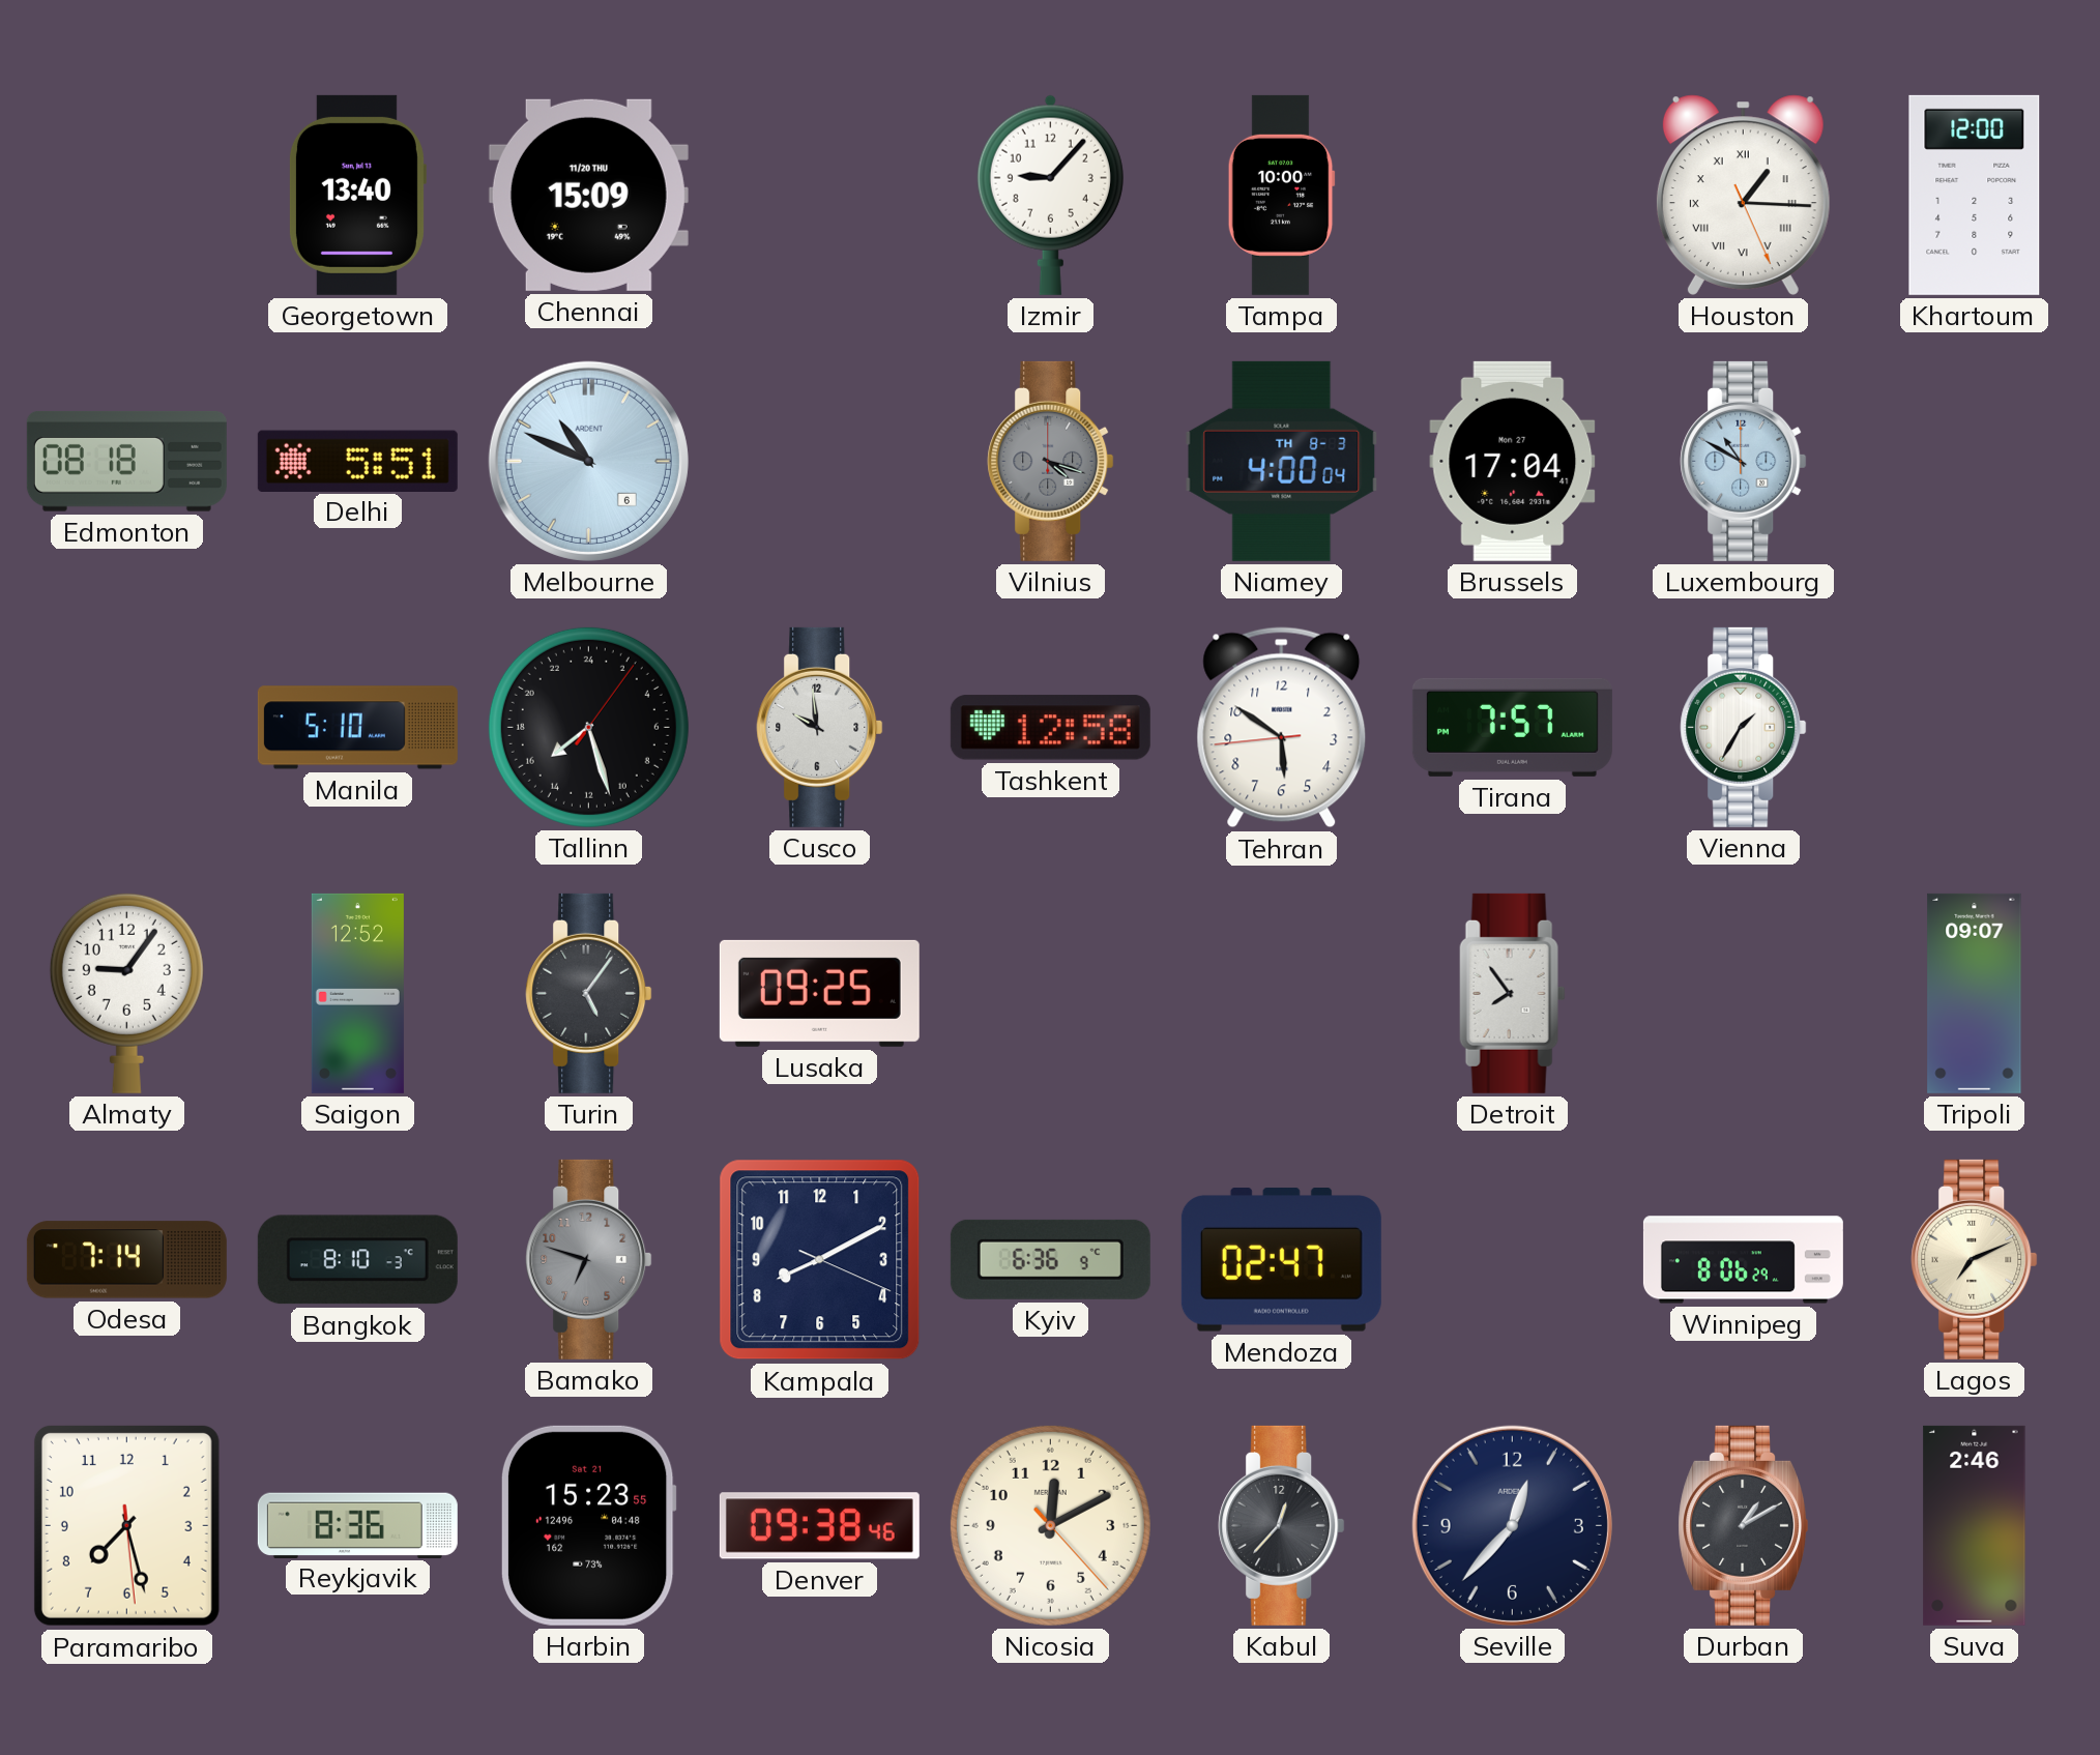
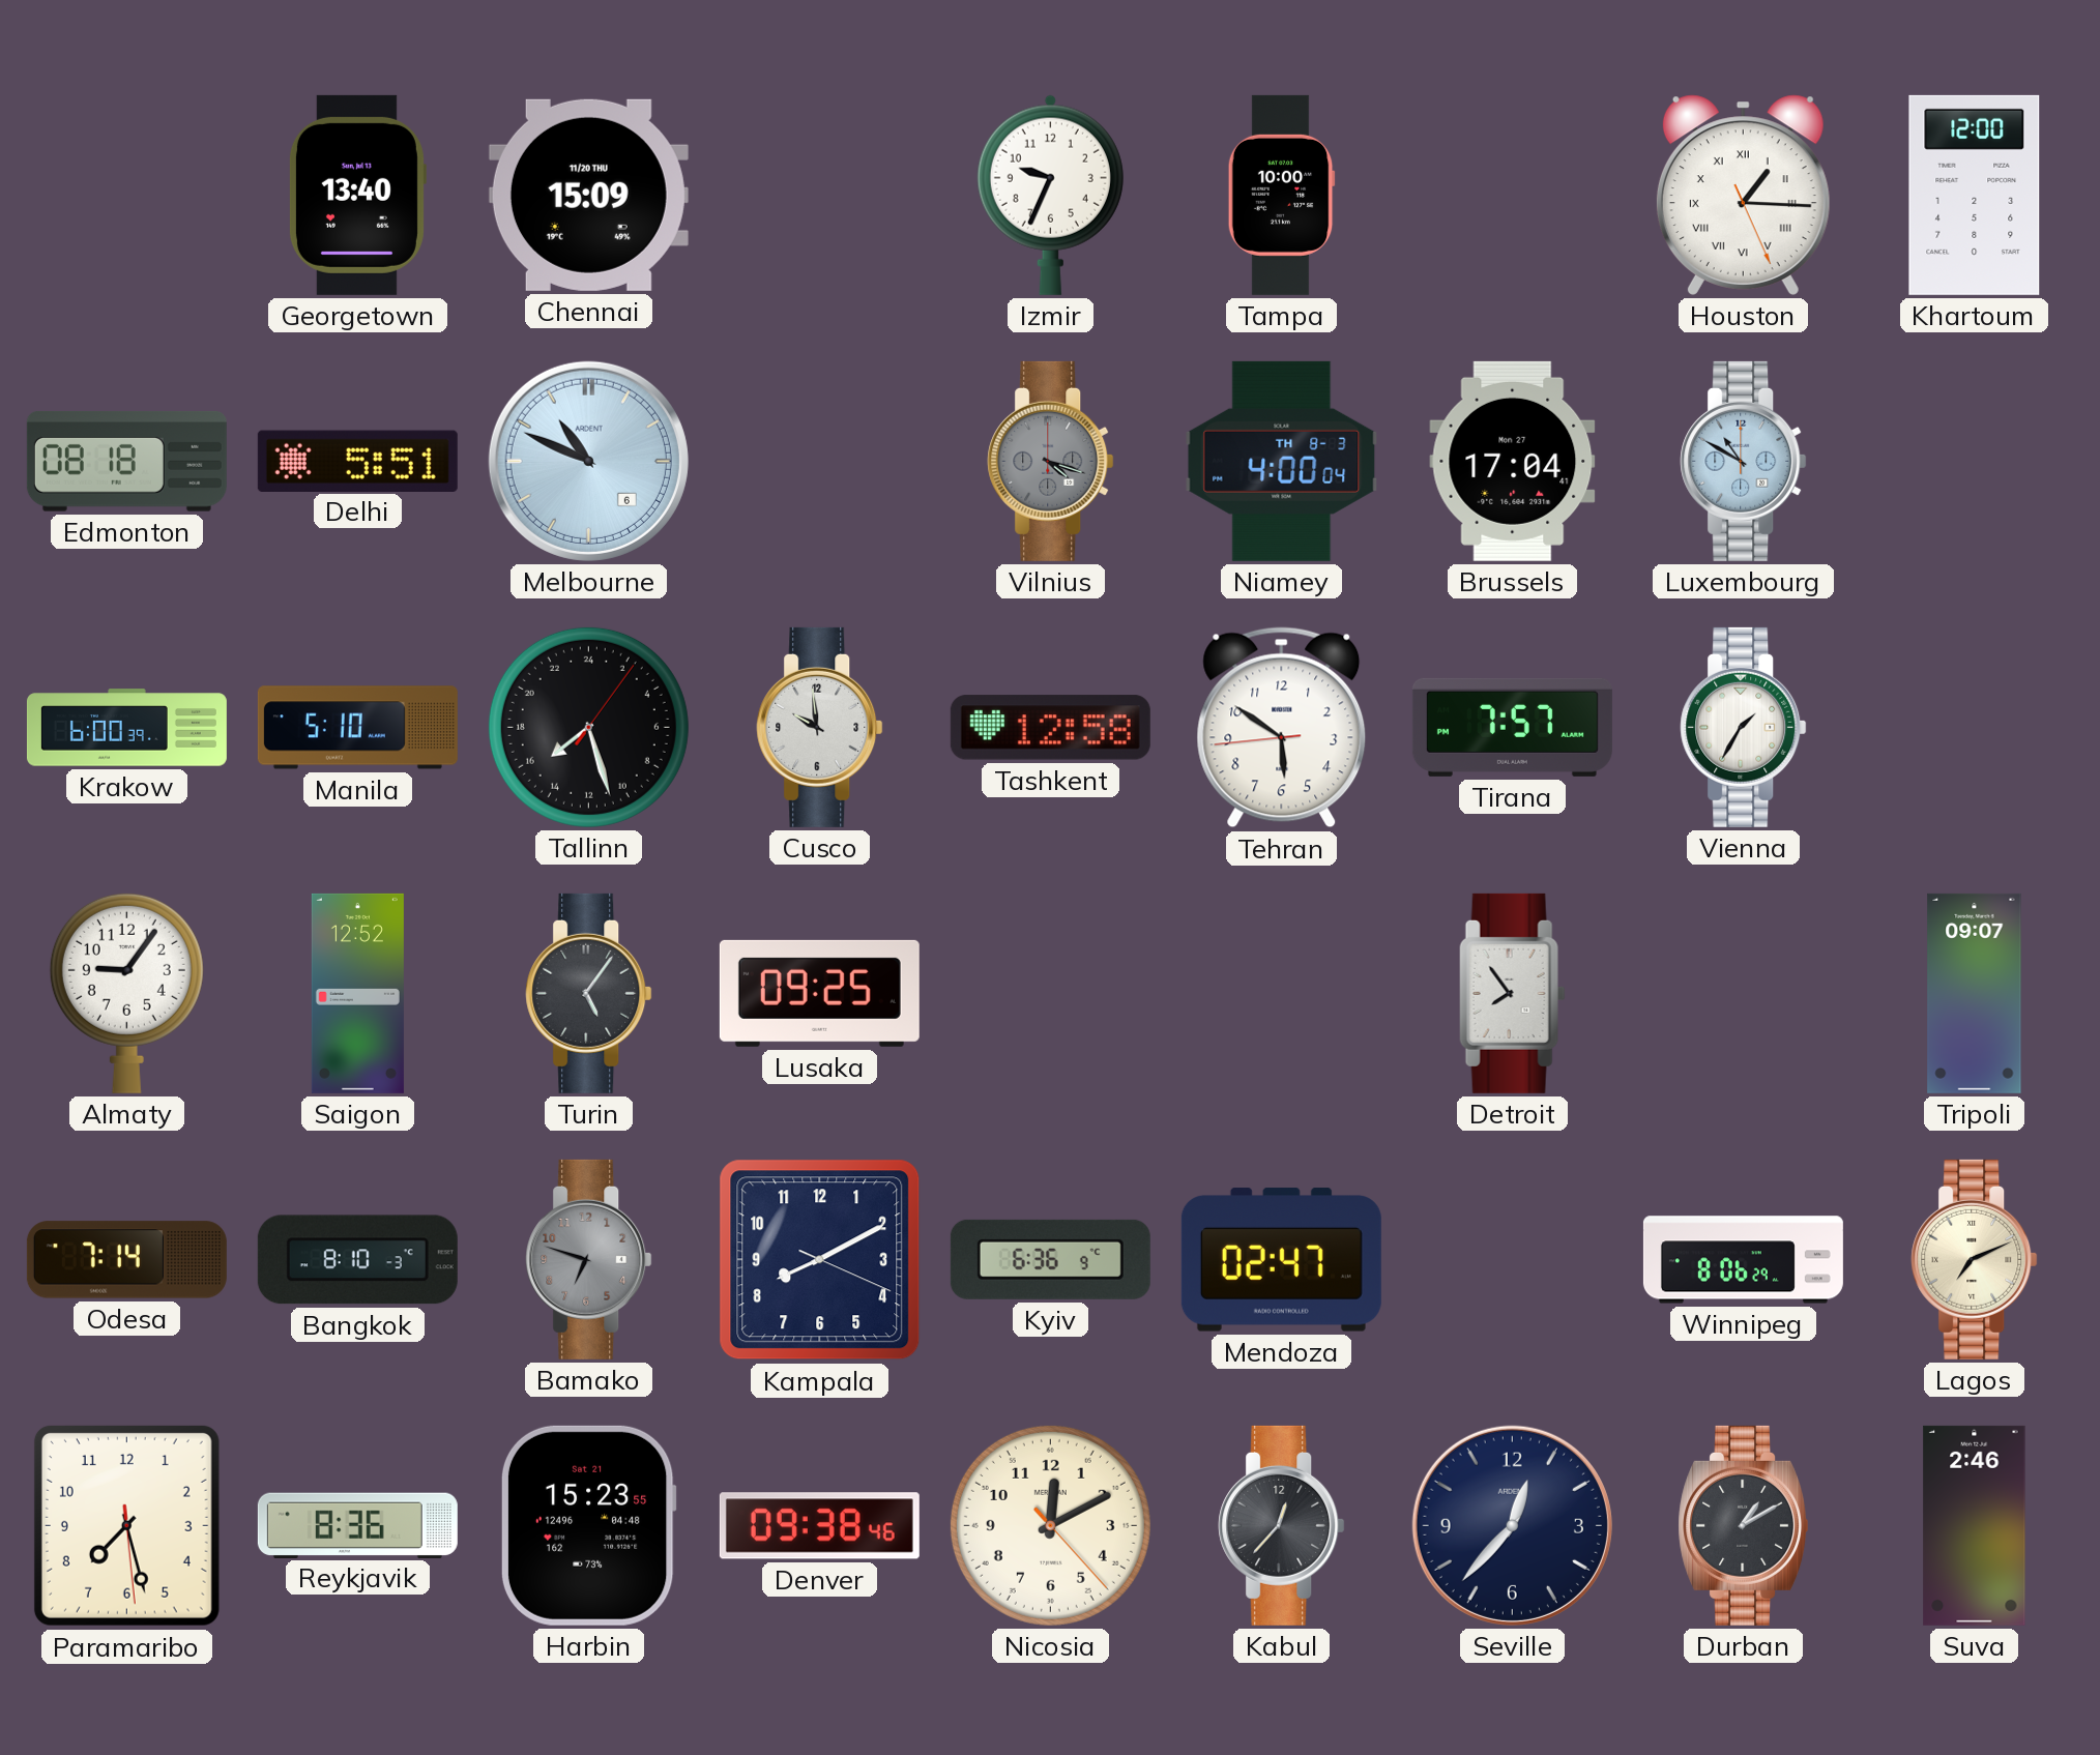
Izmir: 9:07 -> 9:34
Krakow: none -> 6:00
